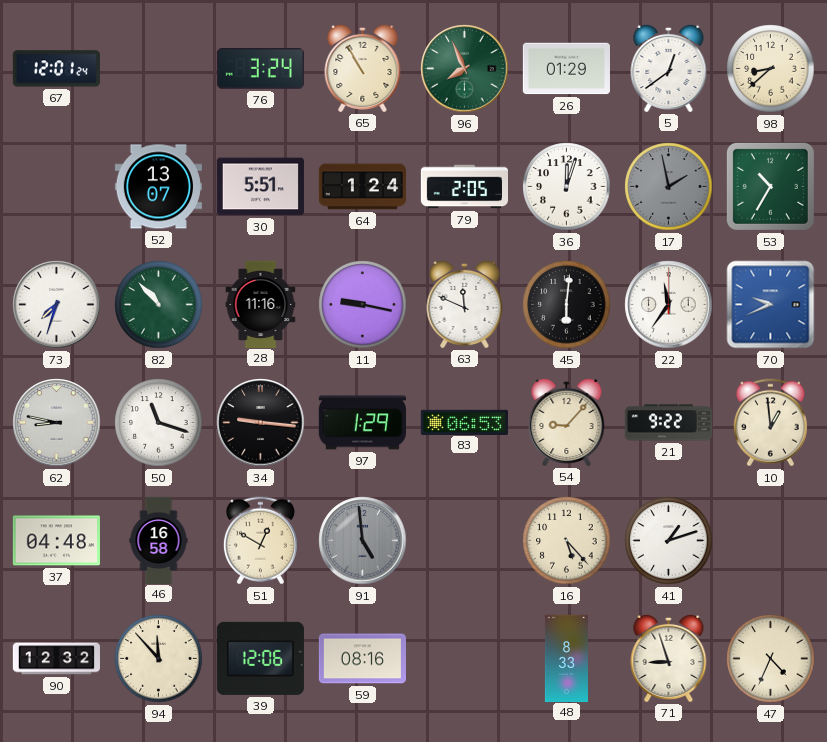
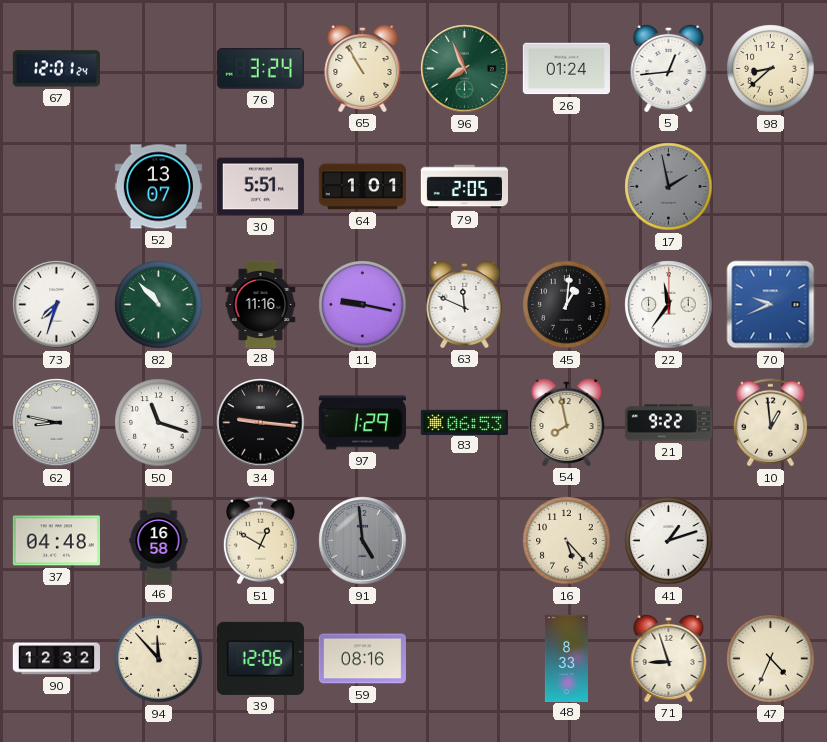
26: 01:29 -> 01:24
5: 12:39 -> 12:44
64: 1:24 -> 1:01
36: 12:03 -> none
53: 10:35 -> none
45: 6:01 -> 1:01
54: 9:07 -> 7:58
